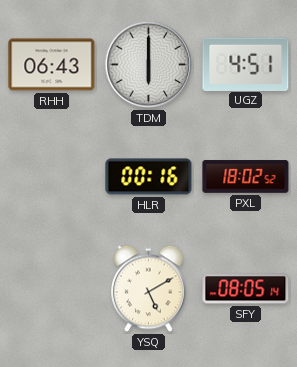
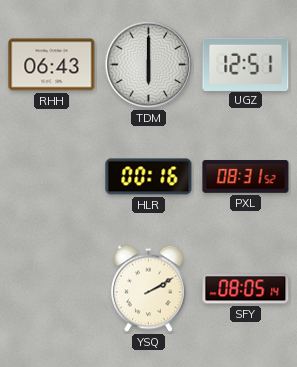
UGZ: 4:51 -> 12:51
PXL: 18:02 -> 08:31
YSQ: 5:10 -> 2:10
